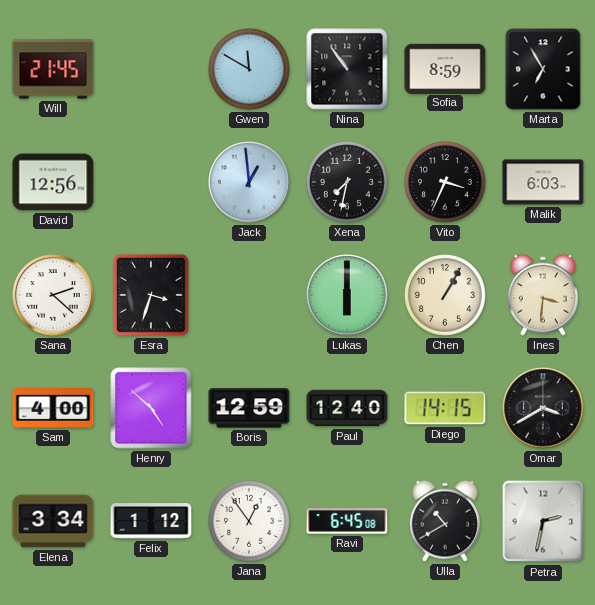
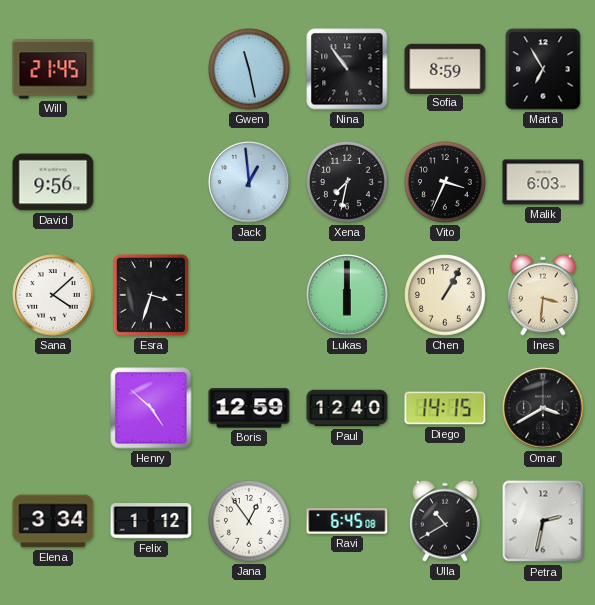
Gwen: 11:50 -> 11:28
David: 12:56 -> 9:56
Sana: 2:22 -> 4:08
Sam: 4:00 -> none
